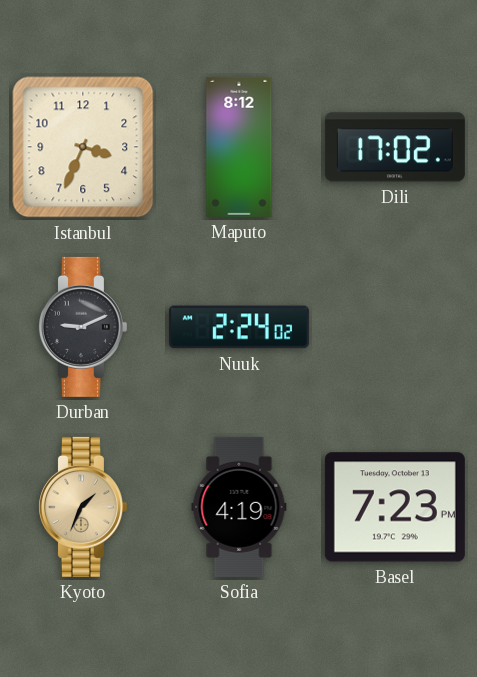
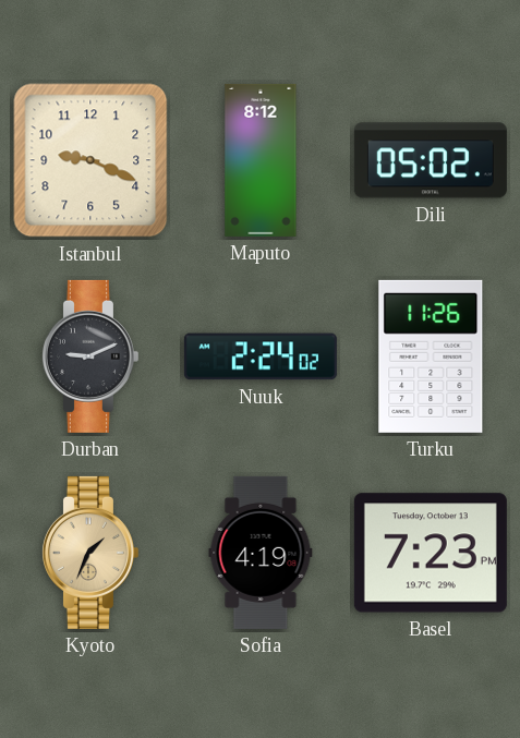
Istanbul: 3:34 -> 9:19
Dili: 17:02 -> 05:02
Turku: none -> 11:26
